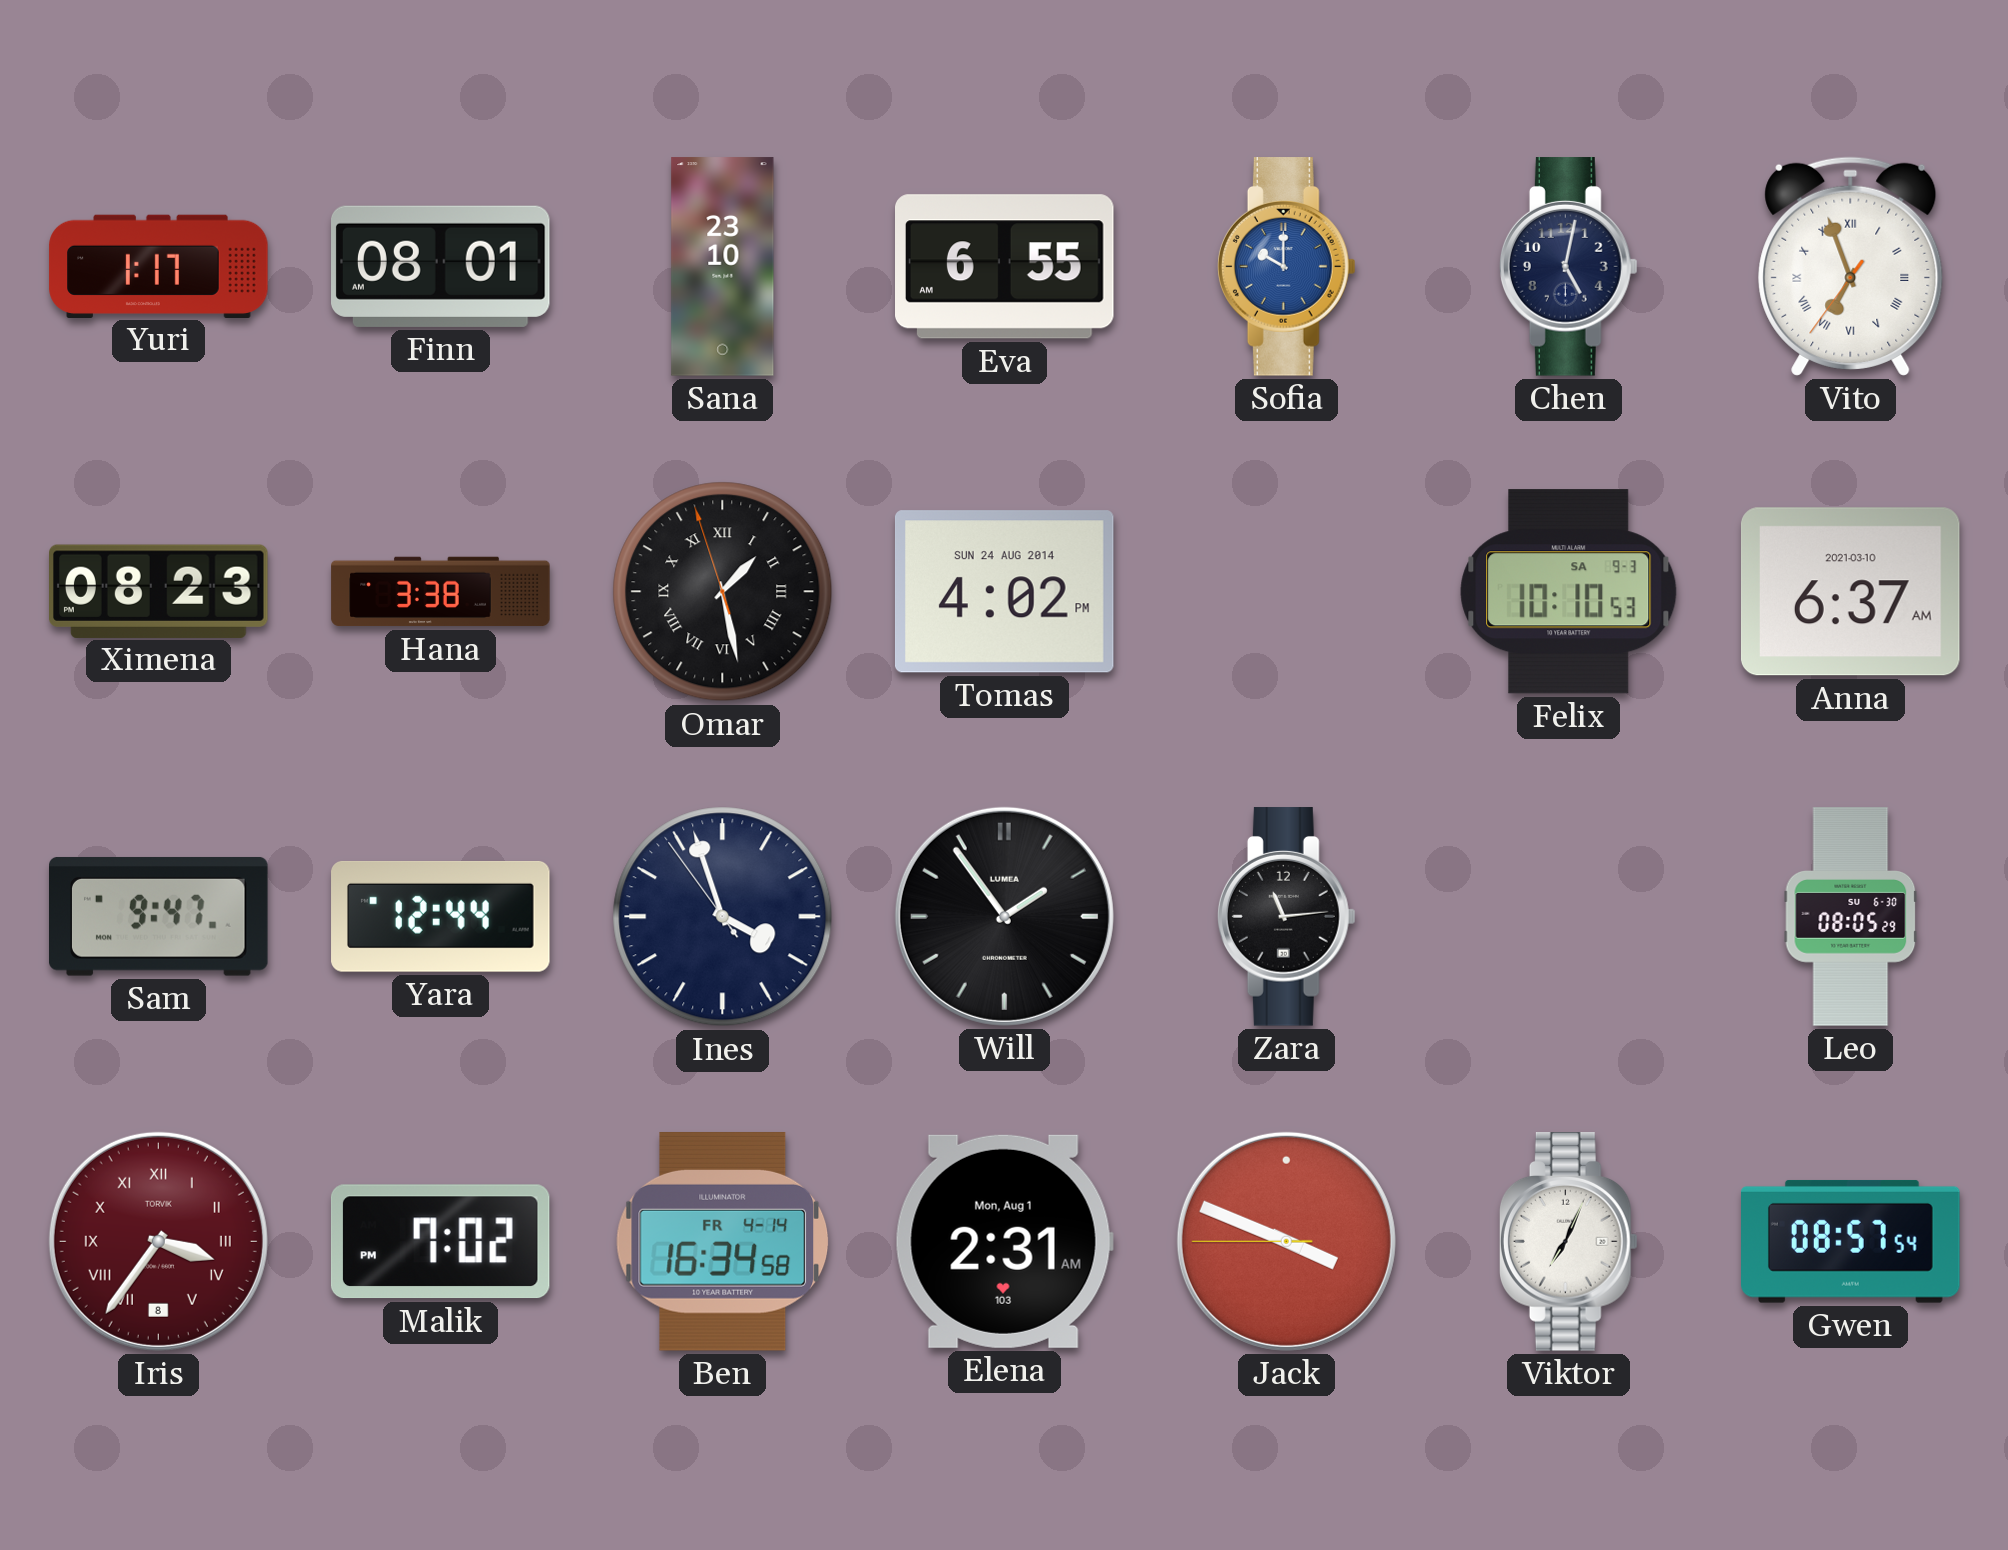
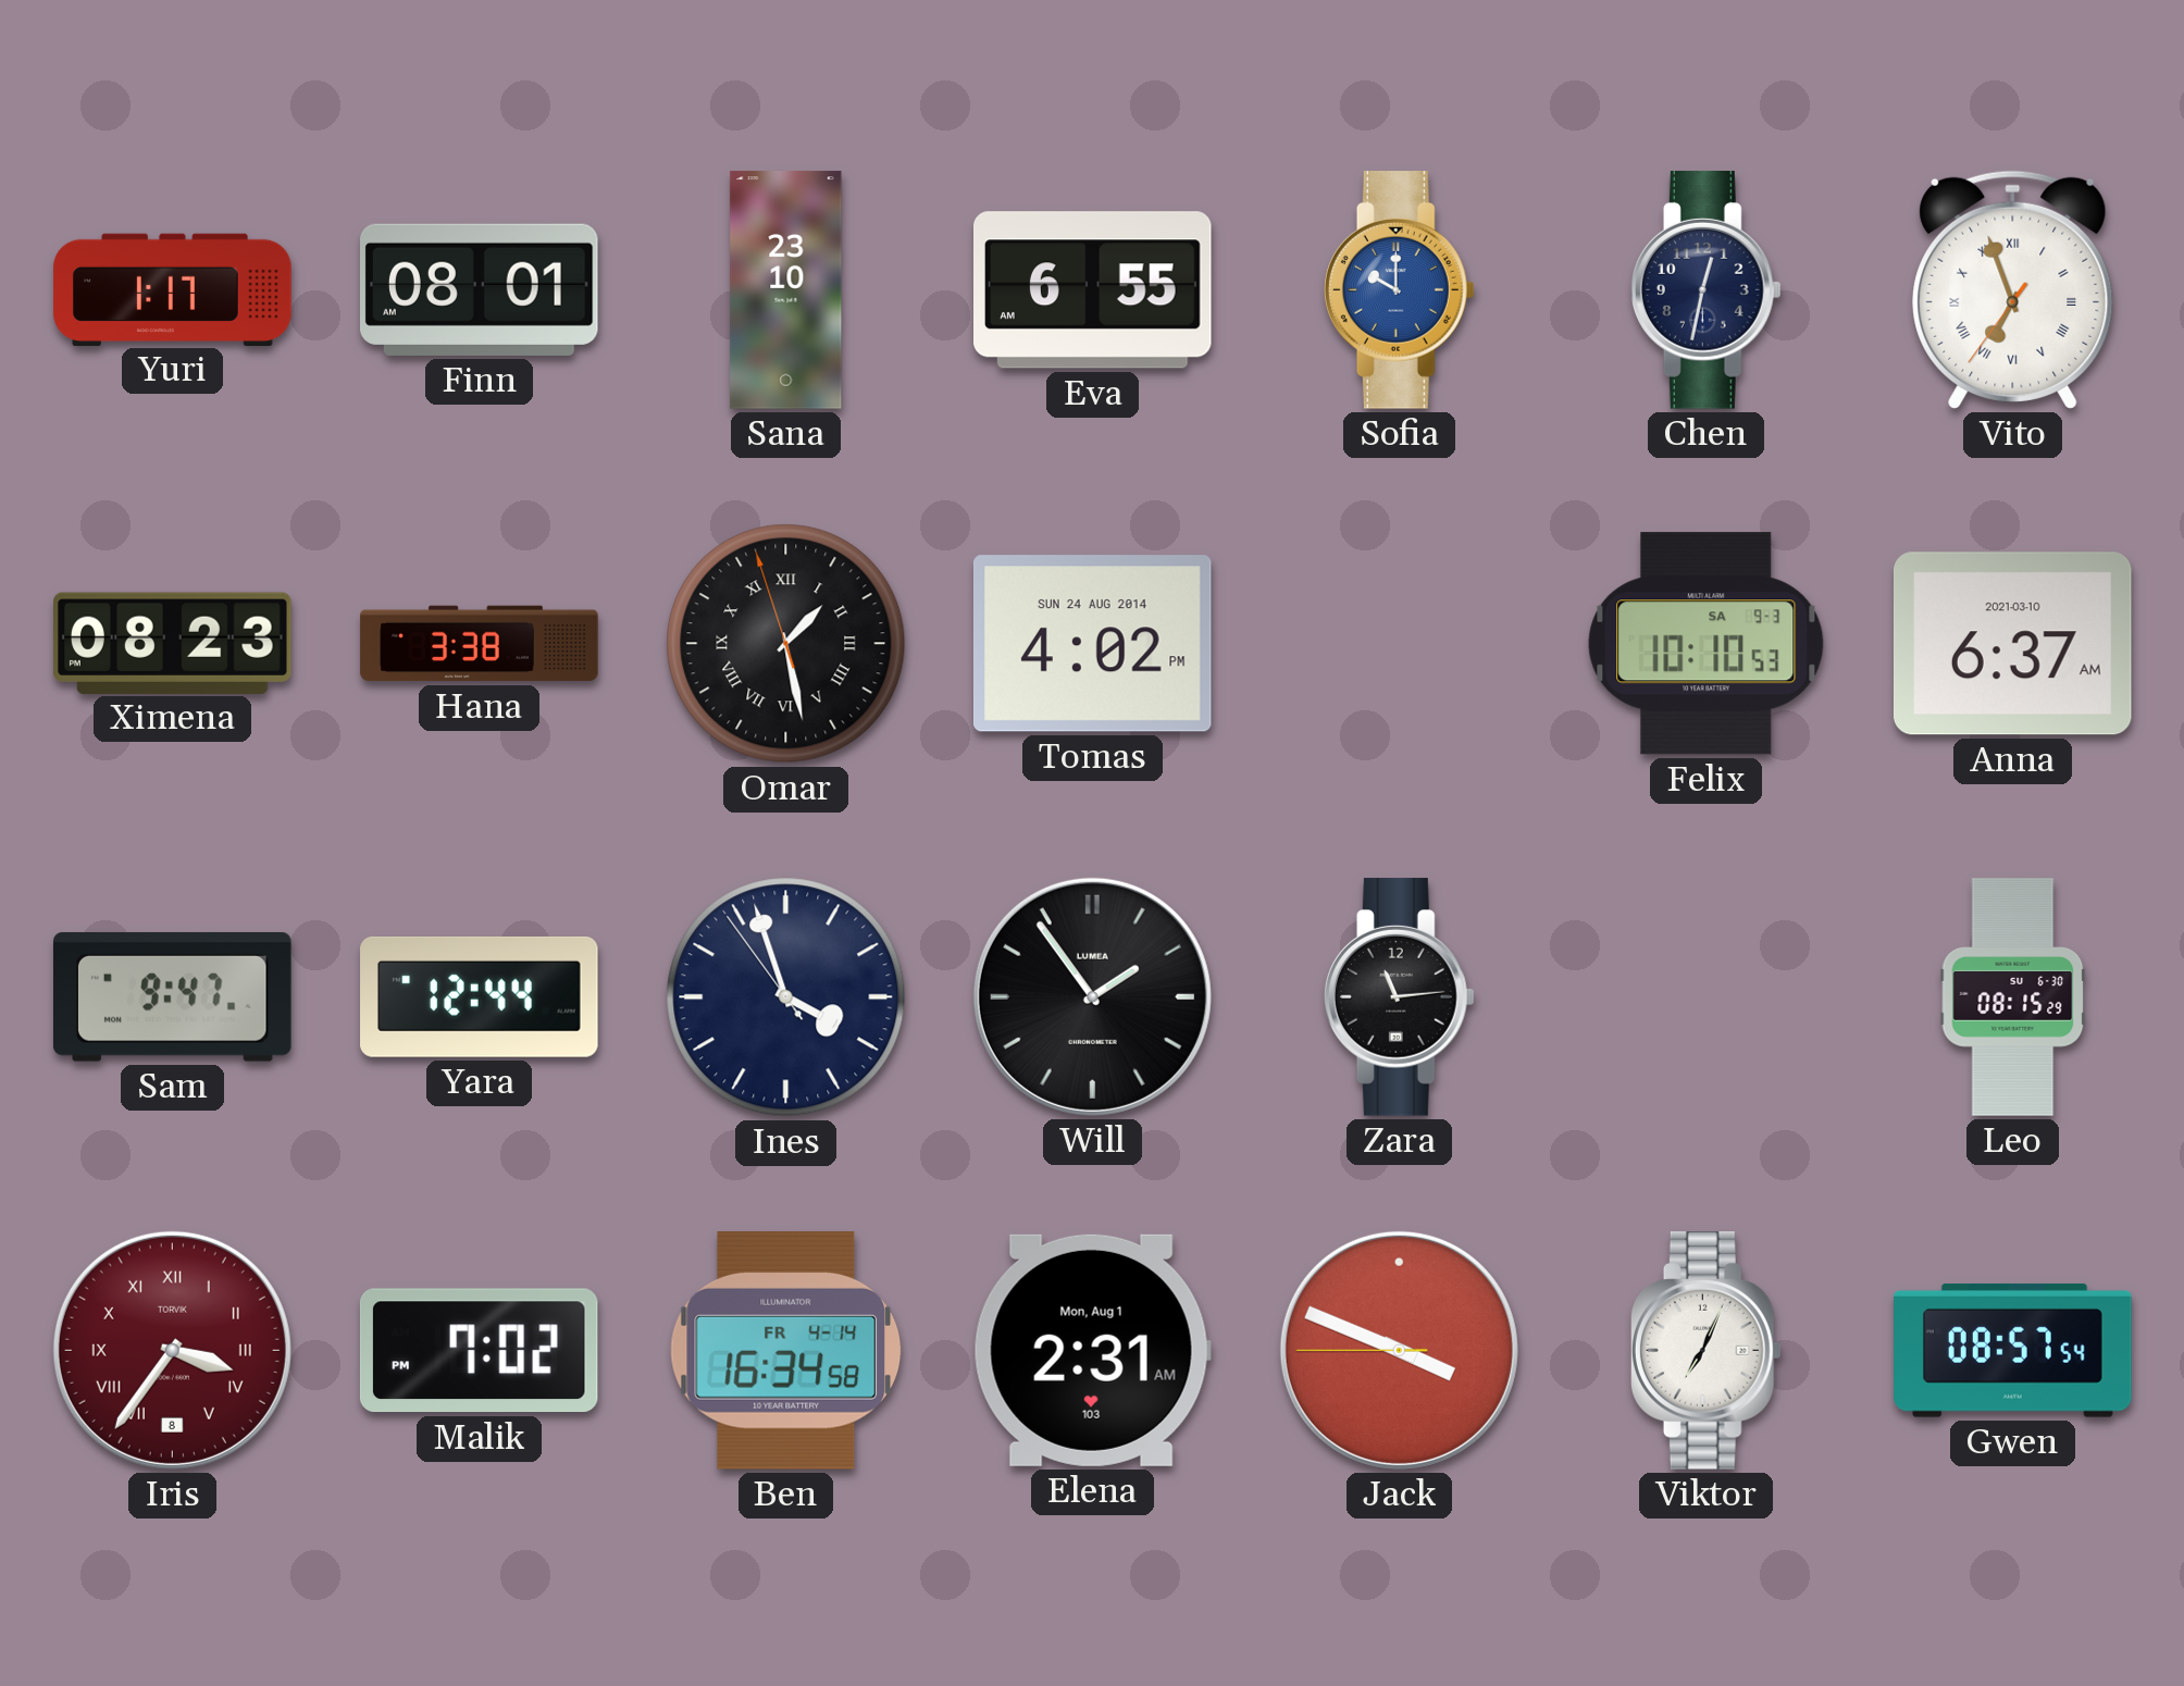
Chen: 5:02 -> 12:32
Leo: 08:05 -> 08:15
